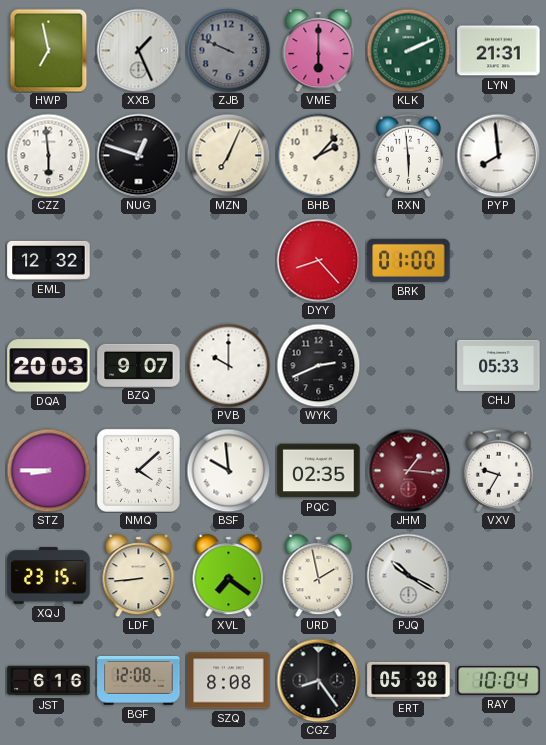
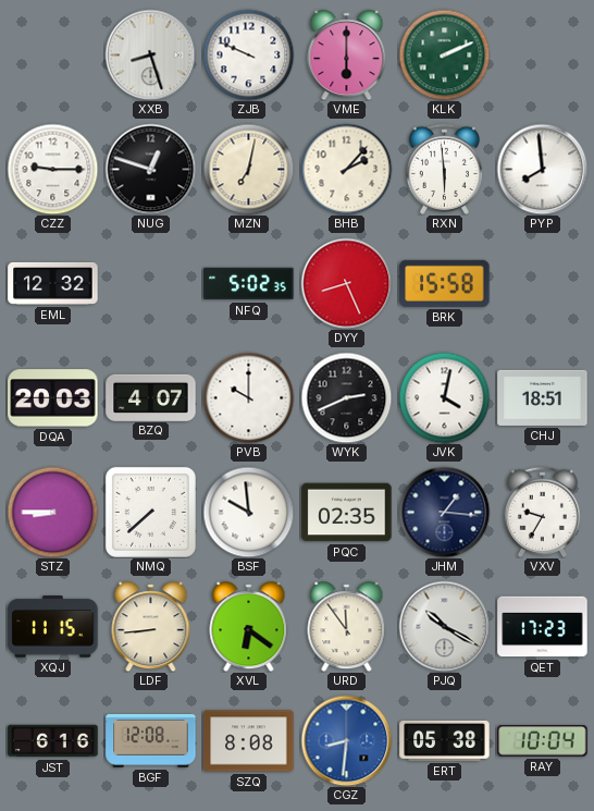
HWP: 6:58 -> none
XXB: 1:26 -> 8:27
ZJB dial: grey -> white
LYN: 21:31 -> none
CZZ: 5:59 -> 9:15
MZN: 7:04 -> 7:02
NFQ: none -> 5:02
DYY: 8:23 -> 8:26
BRK: 01:00 -> 15:58
BZQ: 9:07 -> 4:07
JVK: none -> 4:02
CHJ: 05:33 -> 18:51
NMQ: 4:08 -> 7:38
JHM dial: burgundy -> navy
XQJ: 23:15 -> 11:15
XVL: 7:21 -> 6:21
URD: 1:58 -> 11:54
QET: none -> 17:23
CGZ: 8:24 -> 8:31
CGZ dial: black -> blue
